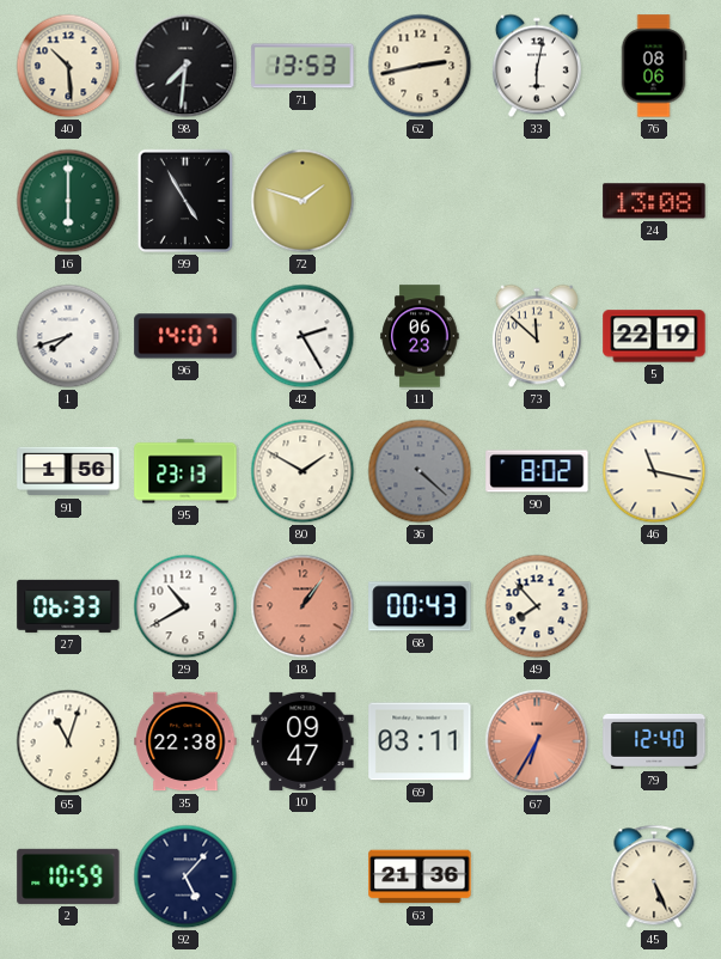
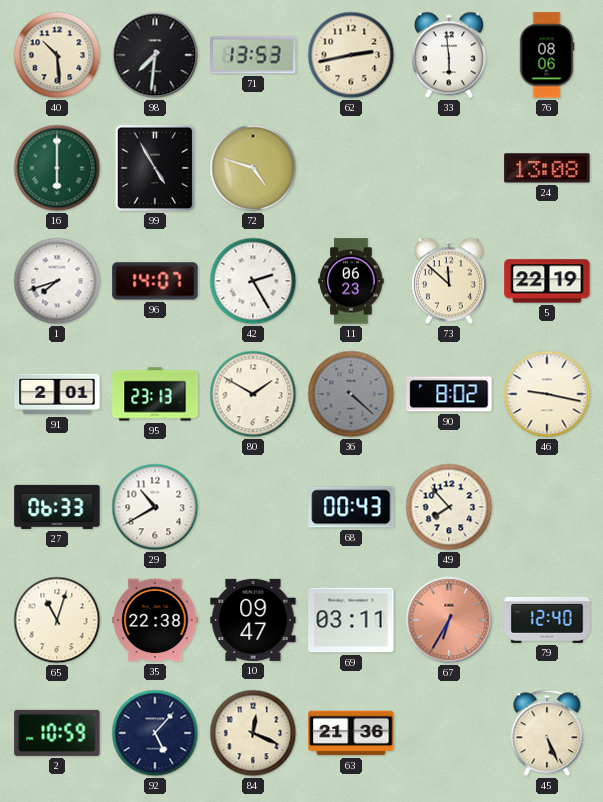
33: 6:02 -> 5:59
72: 1:48 -> 4:48
91: 1:56 -> 2:01
46: 11:17 -> 9:17
18: 1:06 -> none
84: none -> 12:19
